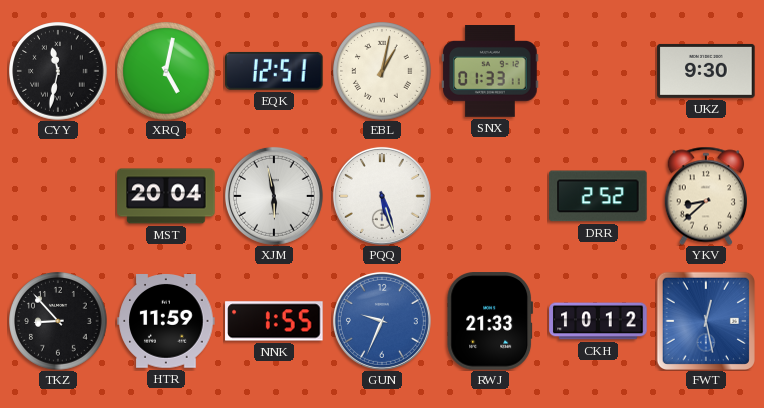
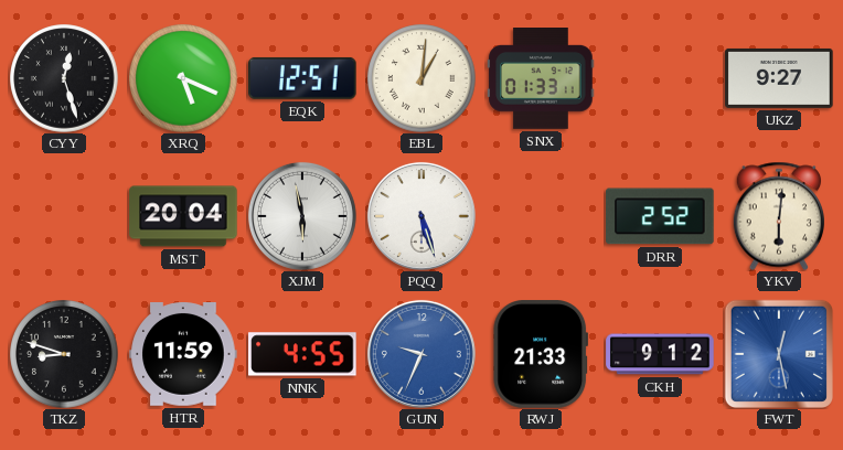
CYY: 11:32 -> 12:27
XRQ: 5:02 -> 5:19
EBL: 1:02 -> 1:01
UKZ: 9:30 -> 9:27
YKV: 8:38 -> 6:01
TKZ: 8:53 -> 8:48
NNK: 1:55 -> 4:55
CKH: 10:12 -> 9:12
